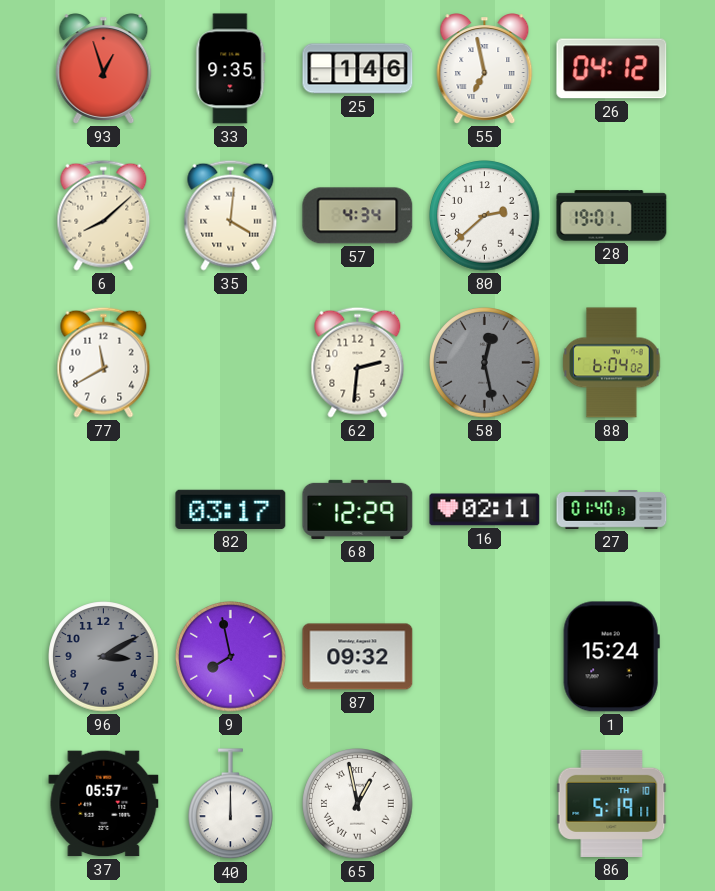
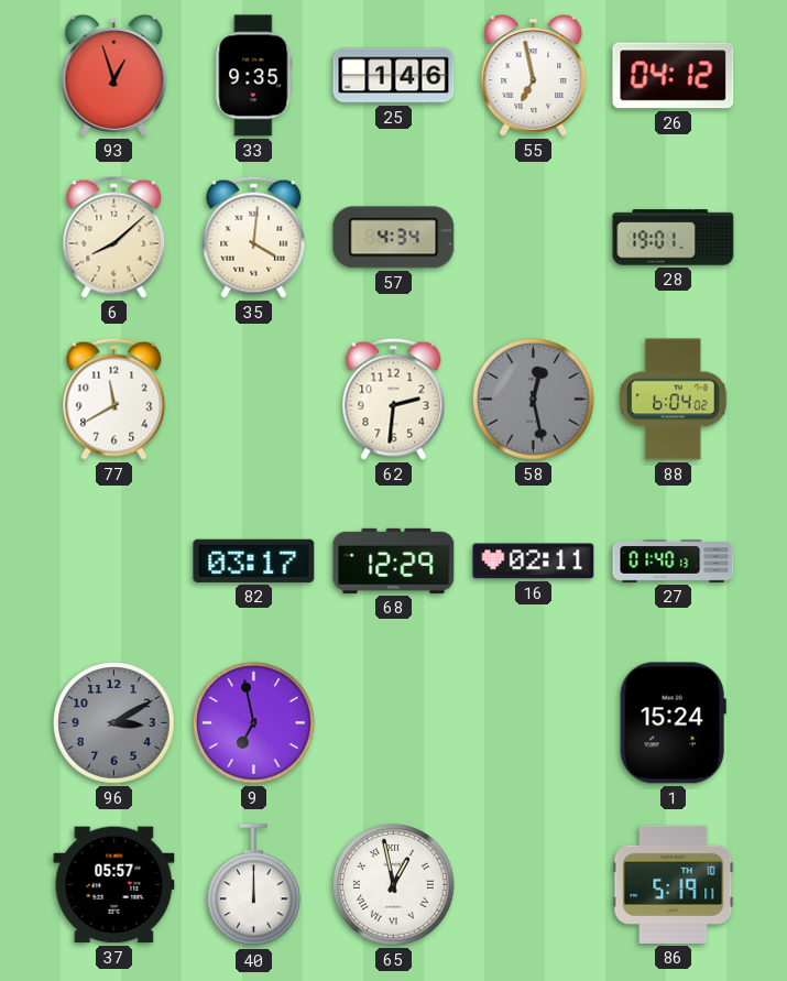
80: 2:38 -> none
9: 7:58 -> 6:58
87: 09:32 -> none
